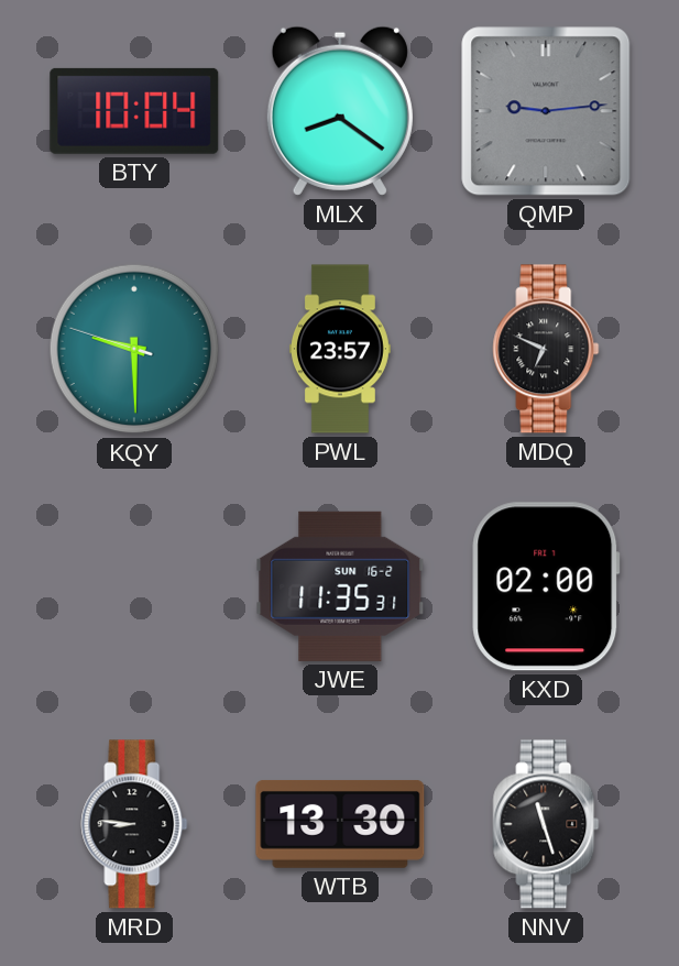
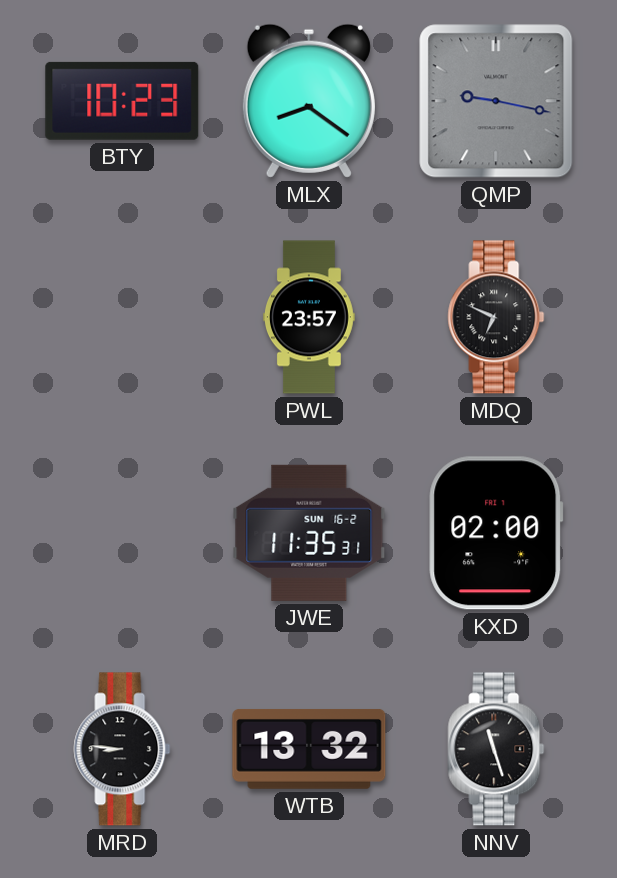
BTY: 10:04 -> 10:23
QMP: 9:14 -> 9:17
KQY: 9:29 -> none
WTB: 13:30 -> 13:32
